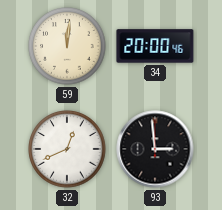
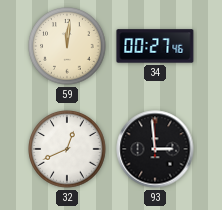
34: 20:00 -> 00:27
